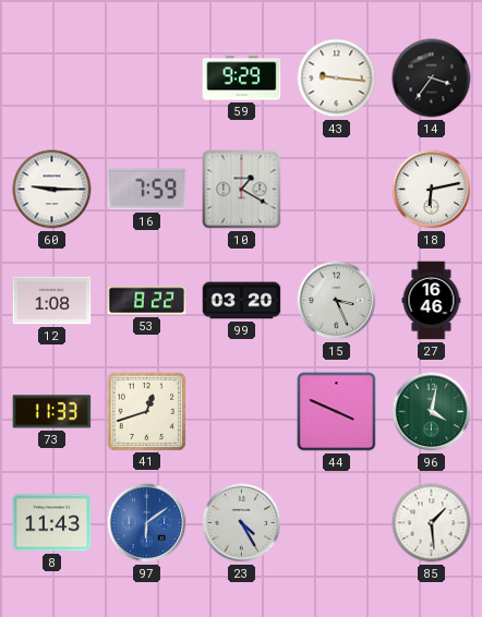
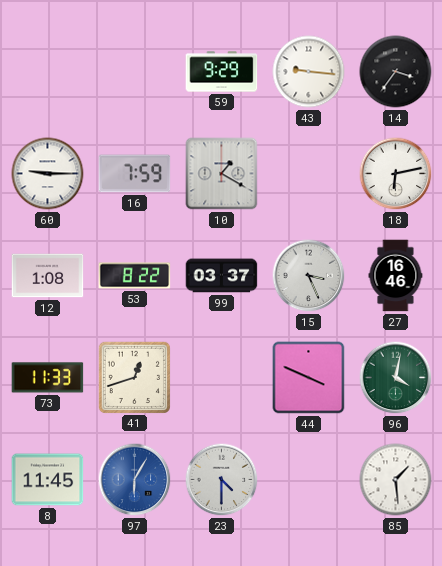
99: 03:20 -> 03:37
8: 11:43 -> 11:45
97: 6:09 -> 6:05
23: 4:25 -> 4:30
